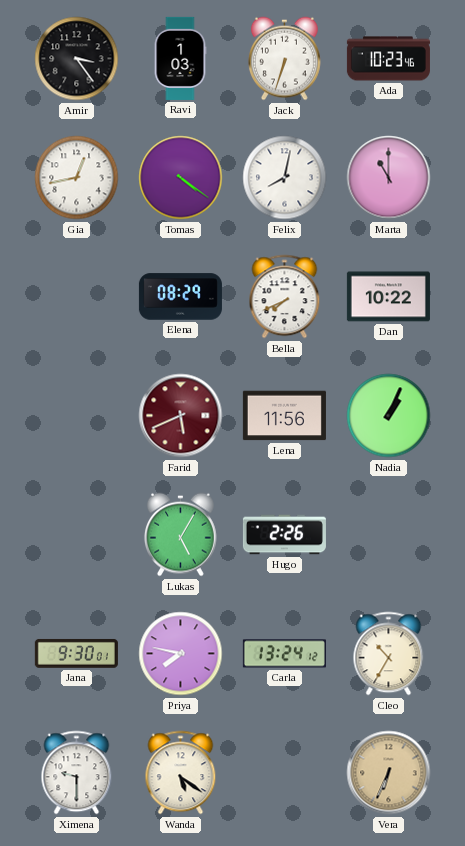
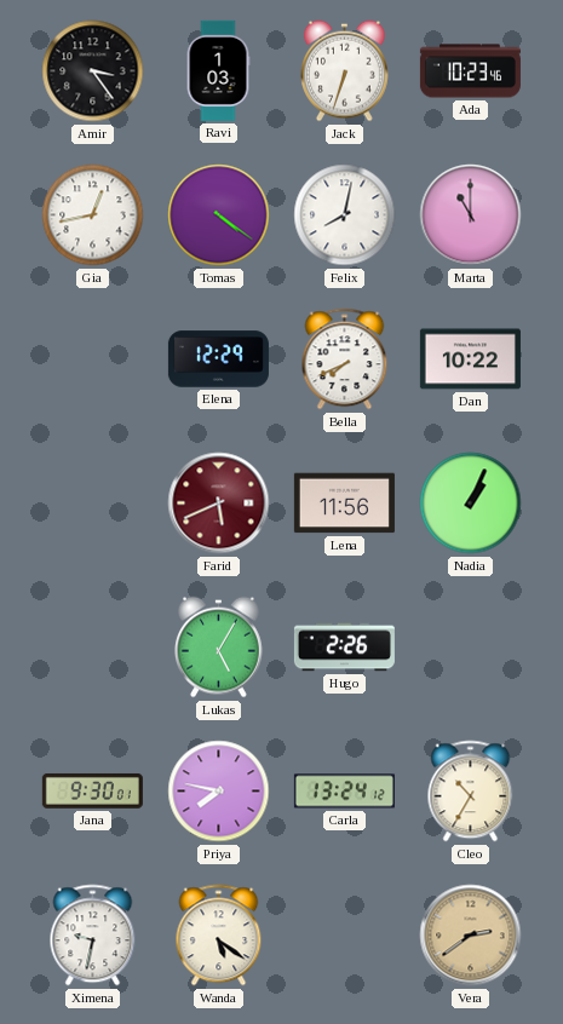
Elena: 08:29 -> 12:29
Ximena: 9:30 -> 9:32
Vera: 6:34 -> 2:39
